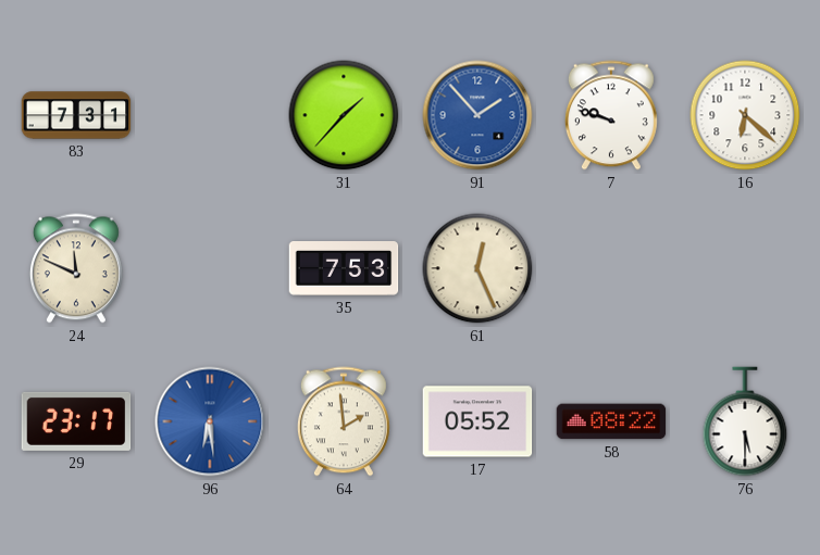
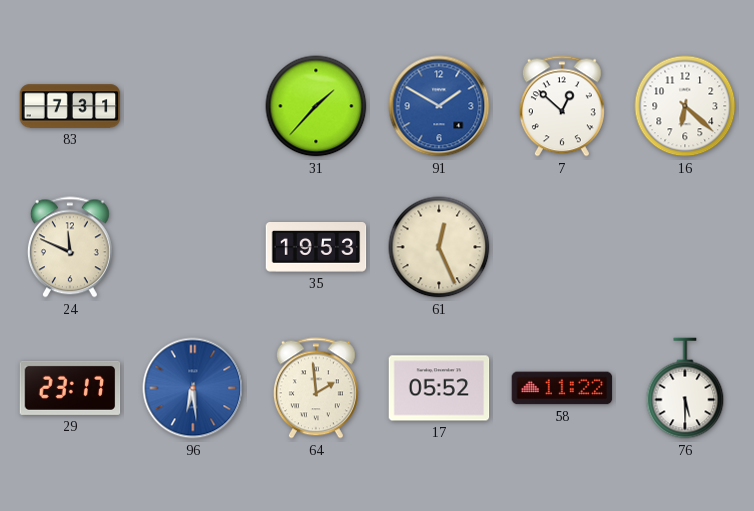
91: 1:53 -> 1:50
7: 9:48 -> 12:52
35: 7:53 -> 19:53
58: 08:22 -> 11:22
